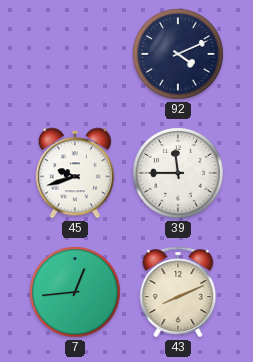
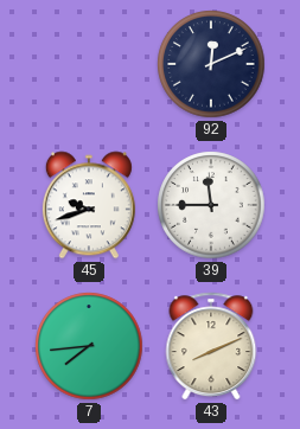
92: 4:11 -> 12:11
7: 12:44 -> 7:44
